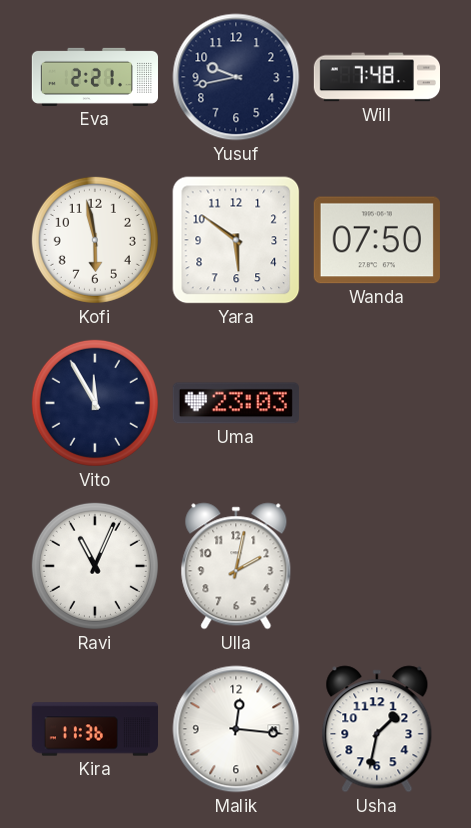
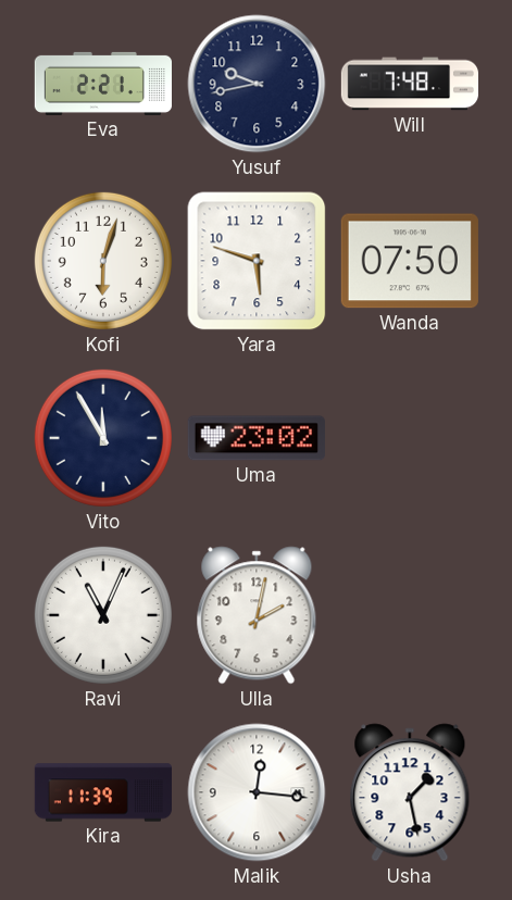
Kofi: 5:58 -> 6:03
Yara: 5:51 -> 5:48
Uma: 23:03 -> 23:02
Kira: 11:36 -> 11:39
Usha: 1:32 -> 1:28
